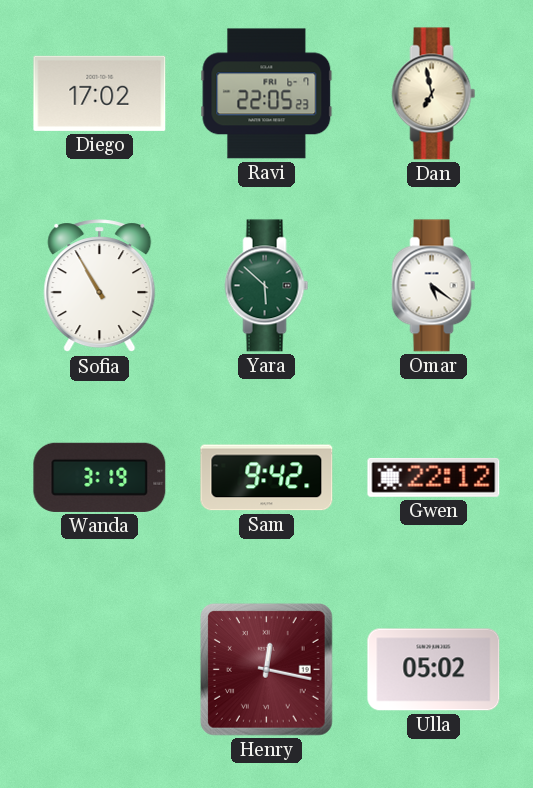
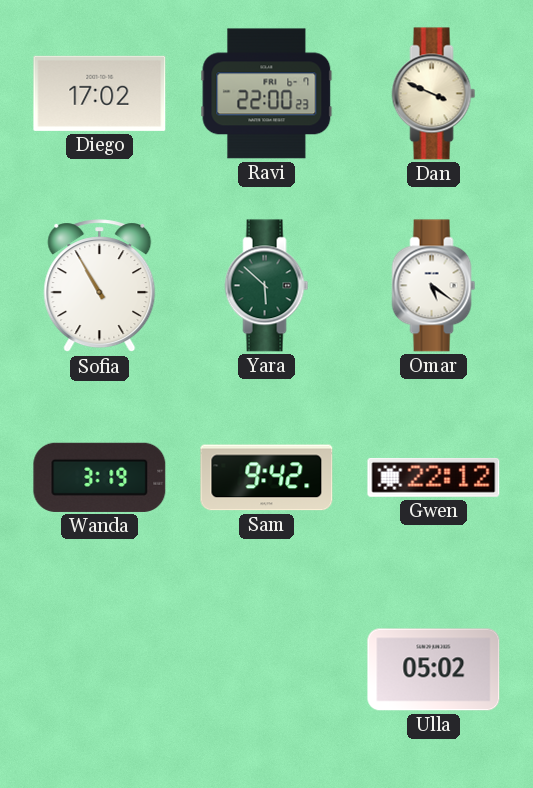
Ravi: 22:05 -> 22:00
Dan: 6:58 -> 3:49
Henry: 12:17 -> none
